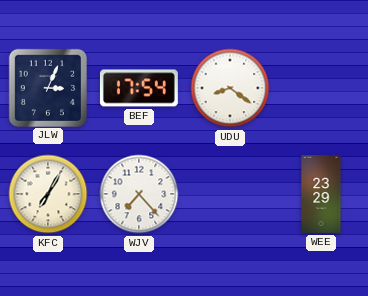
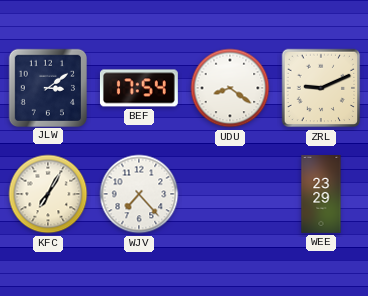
JLW: 3:04 -> 3:09
ZRL: none -> 9:11
